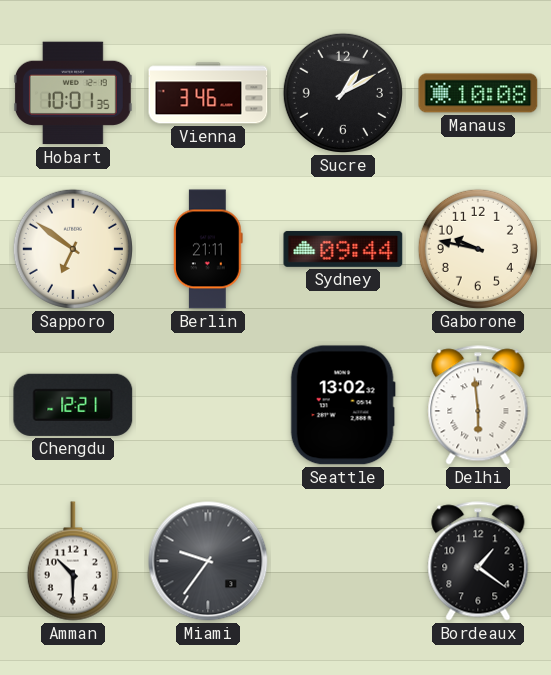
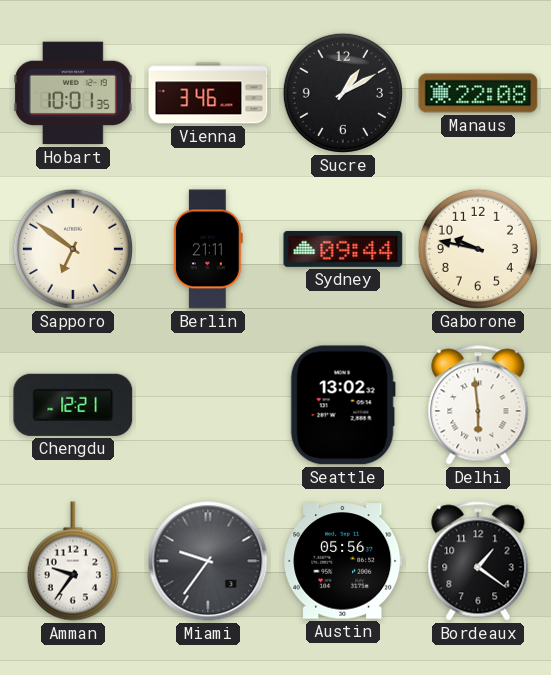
Manaus: 10:08 -> 22:08
Amman: 10:30 -> 9:36
Austin: none -> 05:56
